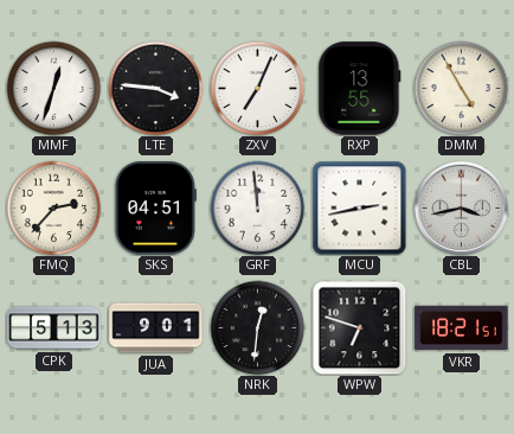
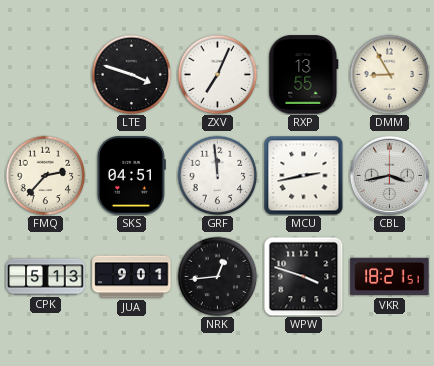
MMF: 12:33 -> none
LTE: 3:46 -> 3:48
DMM: 4:55 -> 8:55
NRK: 12:31 -> 12:44
WPW: 6:48 -> 3:48
